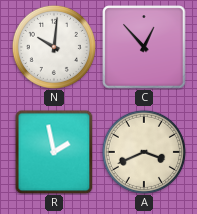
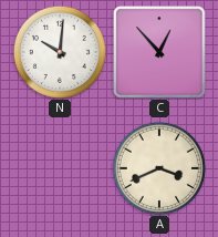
R: 1:58 -> none
